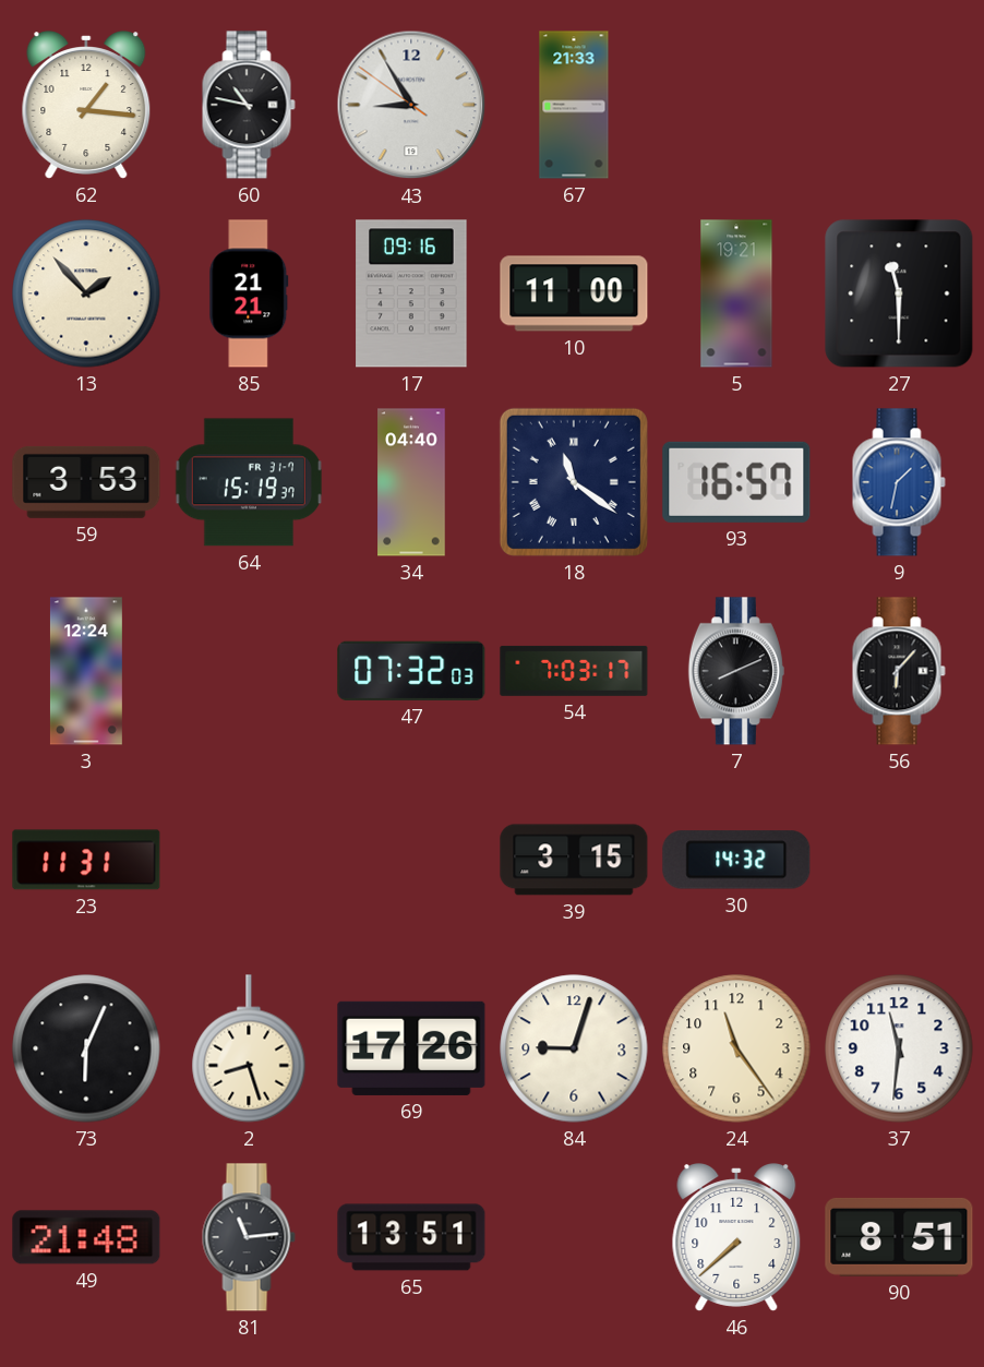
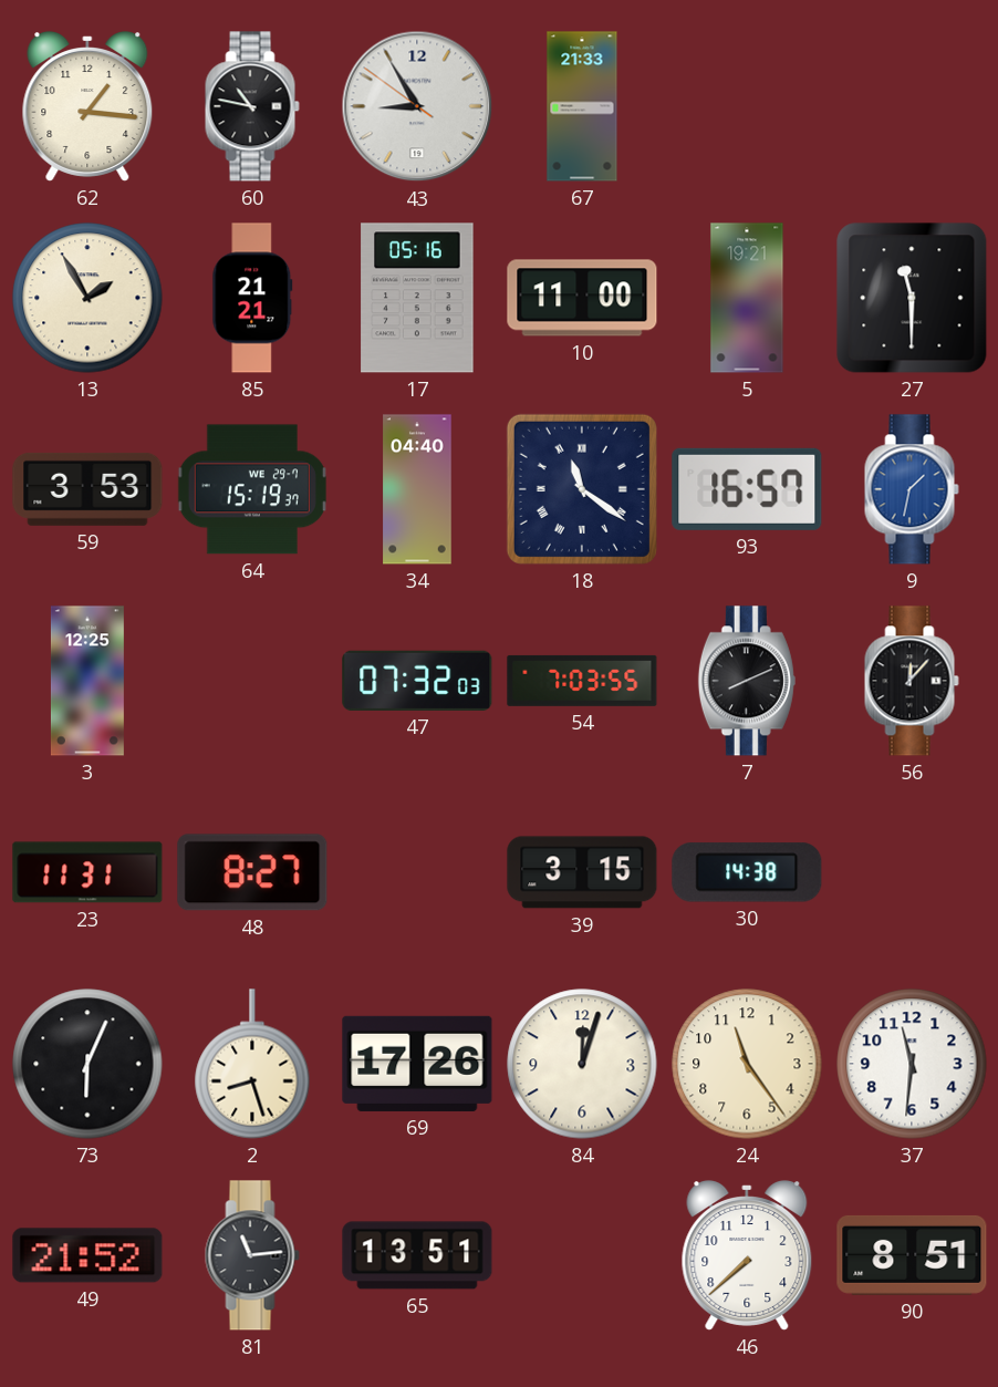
13: 1:53 -> 1:55
17: 09:16 -> 05:16
64 date: FR 31-7 -> WE 29-7
3: 12:24 -> 12:25
54: 7:03:17 -> 7:03:55
56: 6:07 -> 12:07
48: none -> 8:27
30: 14:32 -> 14:38
84: 9:03 -> 12:03
49: 21:48 -> 21:52
